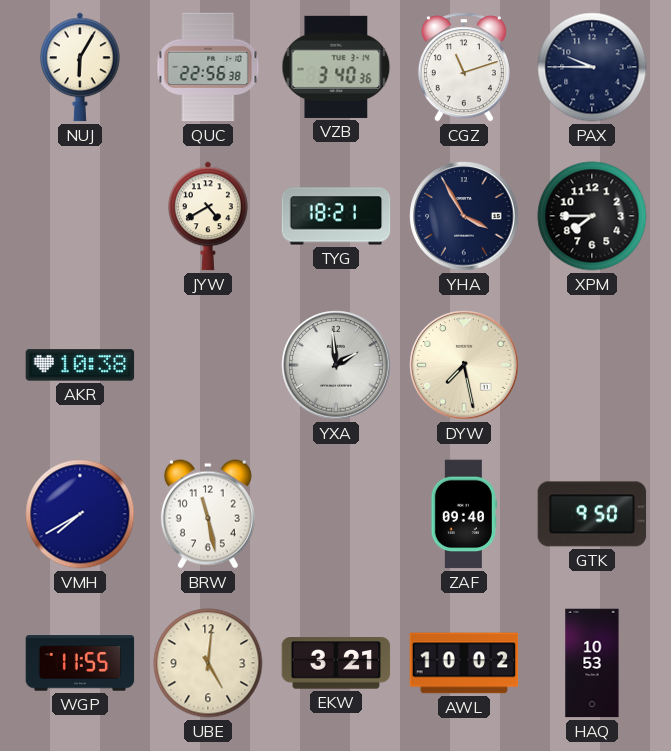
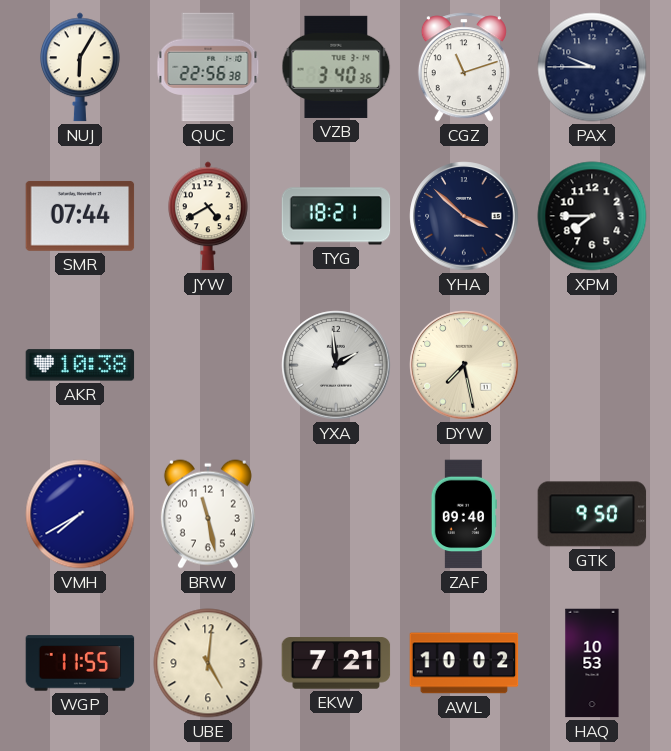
SMR: none -> 07:44
YHA: 3:55 -> 3:52
EKW: 3:21 -> 7:21
